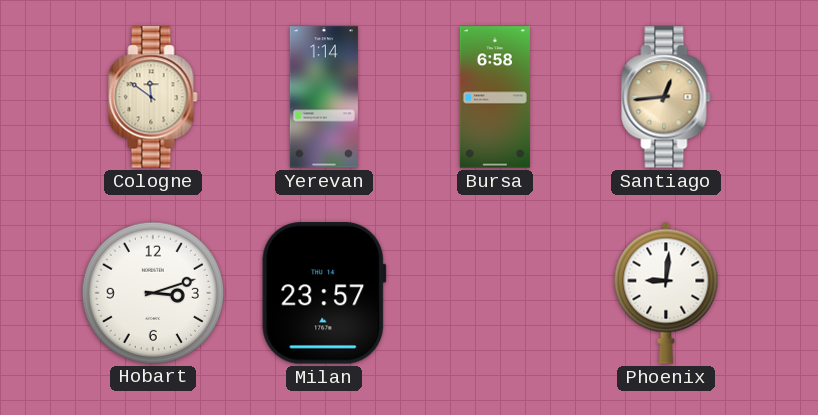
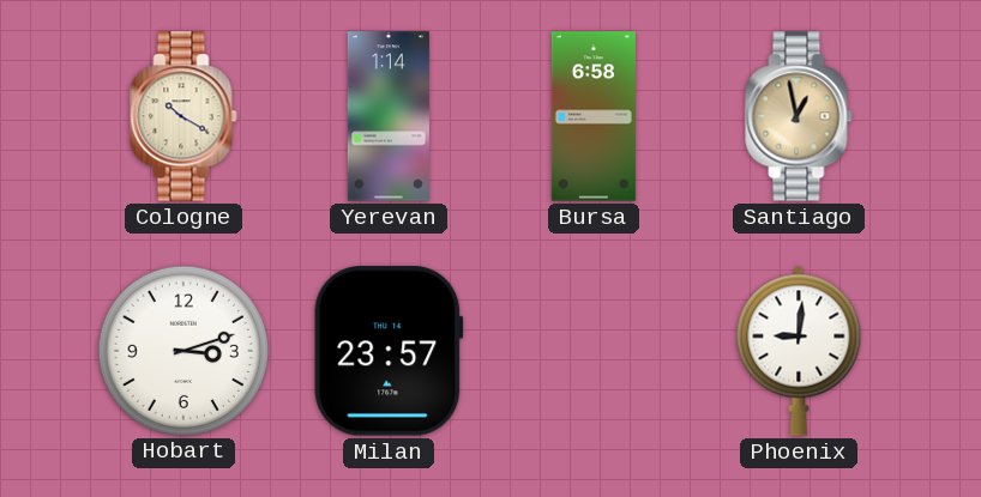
Cologne: 11:51 -> 10:20
Santiago: 12:44 -> 12:58
